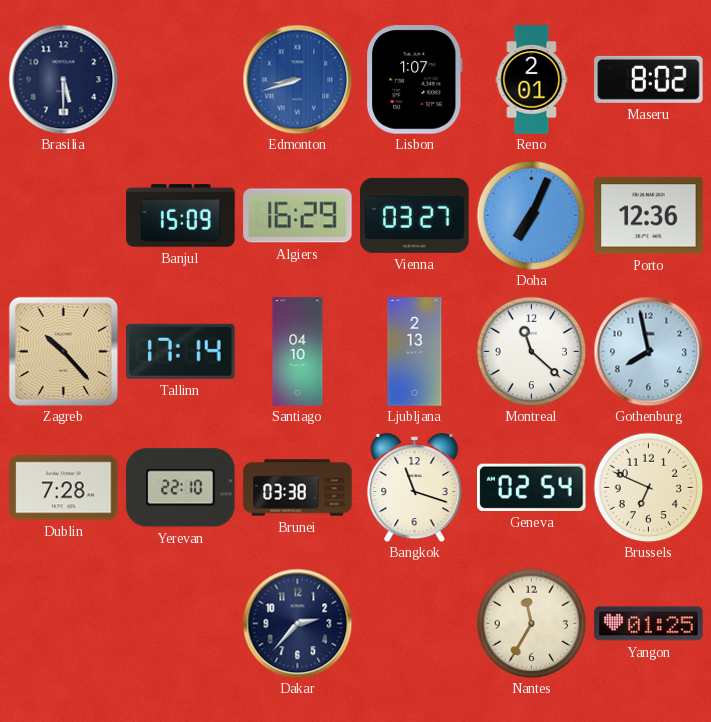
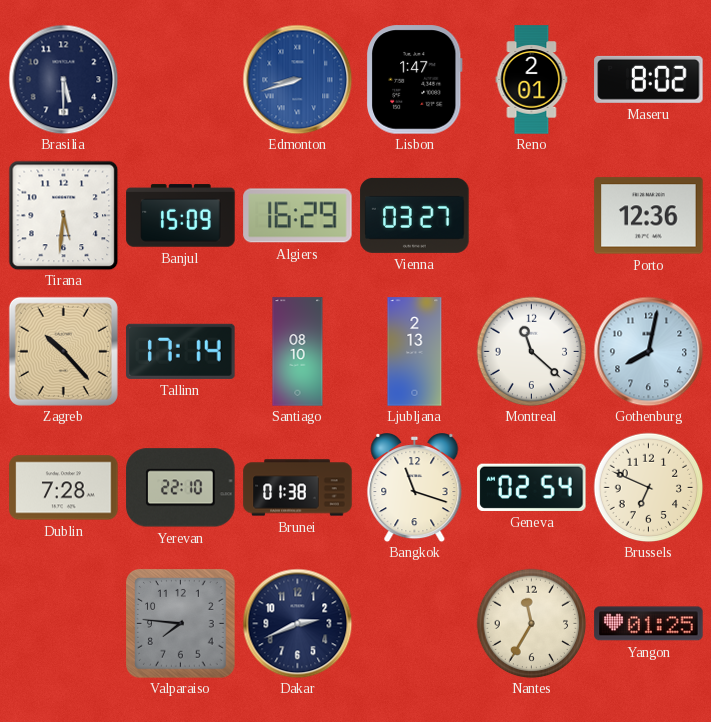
Lisbon: 1:07 -> 1:47
Tirana: none -> 5:31
Doha: 7:04 -> none
Santiago: 04:10 -> 08:10
Gothenburg: 7:58 -> 8:02
Brunei: 03:38 -> 01:38
Valparaiso: none -> 7:46
Dakar: 2:37 -> 2:41
